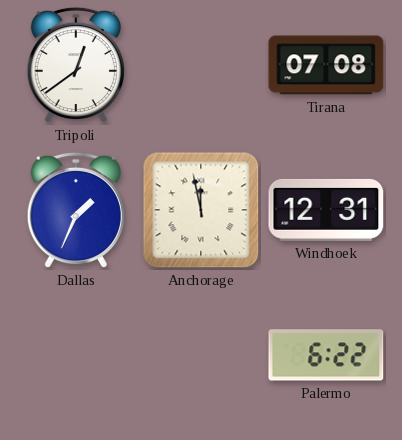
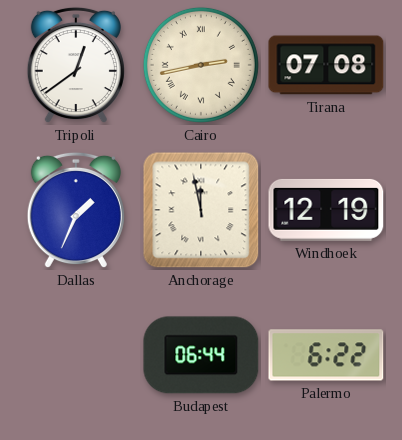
Cairo: none -> 2:43
Windhoek: 12:31 -> 12:19
Budapest: none -> 06:44
